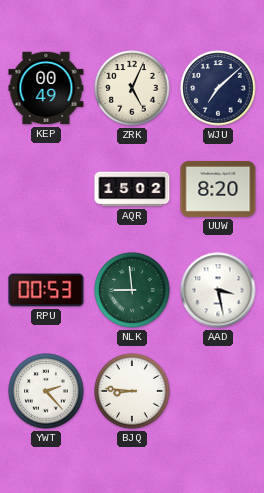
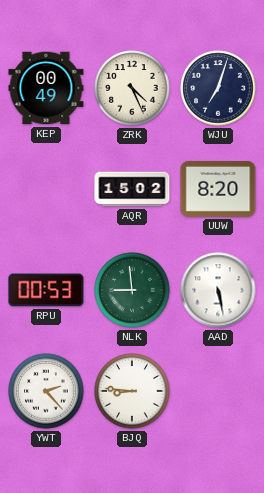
ZRK: 5:04 -> 4:26
WJU: 7:08 -> 7:03
AAD: 3:28 -> 5:28
